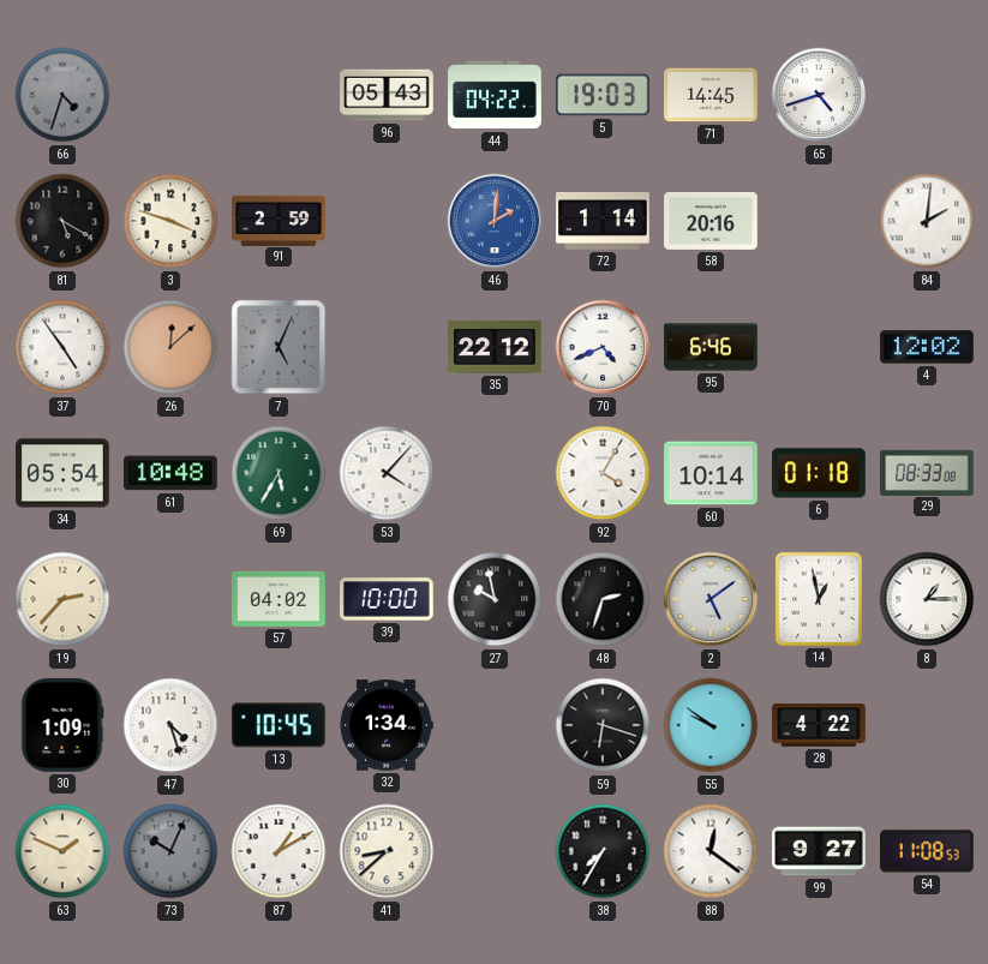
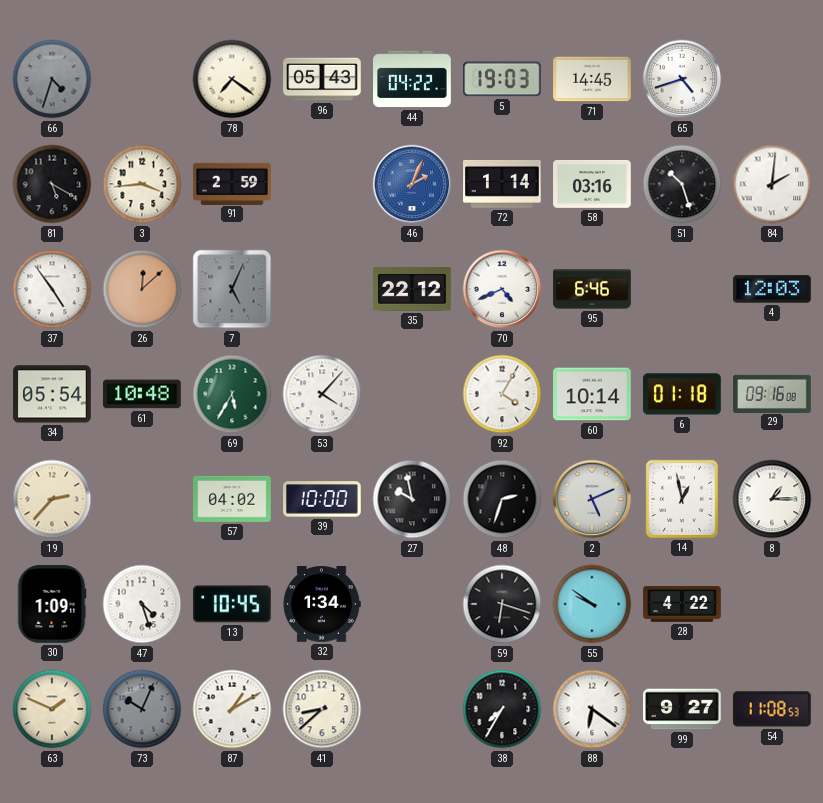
78: none -> 7:21
3: 3:48 -> 3:44
46: 2:01 -> 2:04
58: 20:16 -> 03:16
51: none -> 10:27
4: 12:02 -> 12:03
29: 08:33 -> 09:16
2: 5:09 -> 5:11
88: 12:21 -> 6:21
